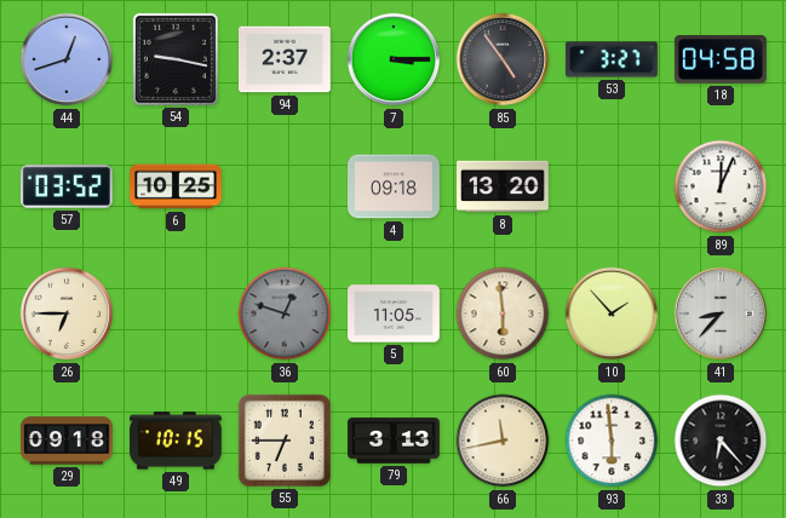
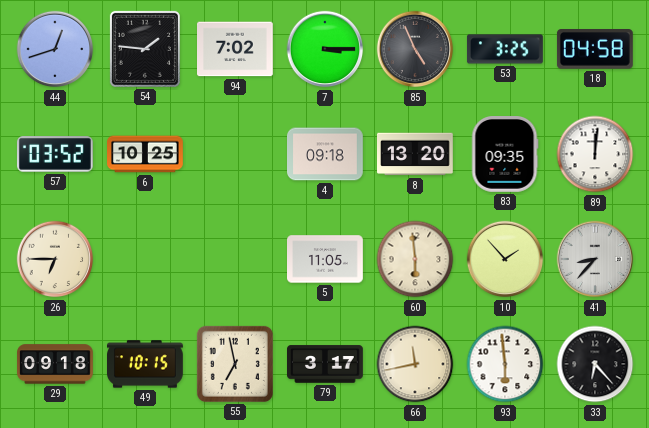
54: 9:17 -> 1:46
94: 2:37 -> 7:02
85: 4:54 -> 4:56
53: 3:27 -> 3:25
83: none -> 09:35
89: 12:04 -> 12:01
36: 12:48 -> none
55: 6:45 -> 6:58
79: 3:13 -> 3:17
